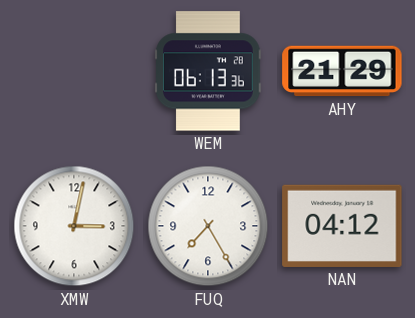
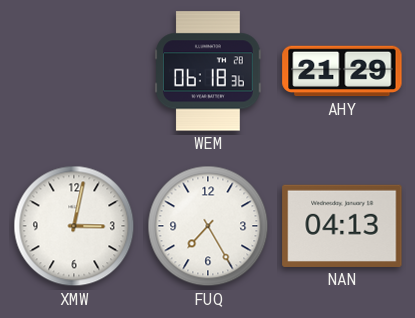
WEM: 06:13 -> 06:18
NAN: 04:12 -> 04:13
